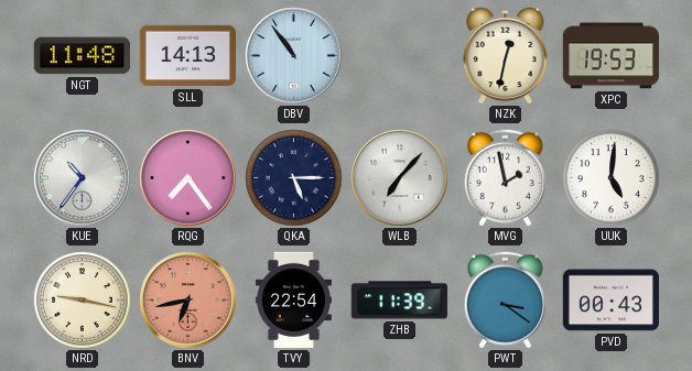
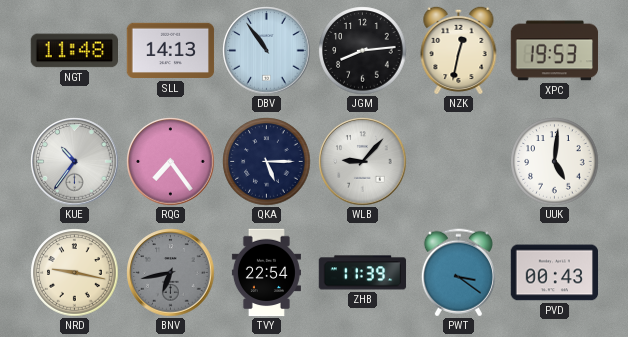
JGM: none -> 8:14
WLB: 7:07 -> 9:07
MVG: 1:58 -> none
BNV dial: salmon -> grey
